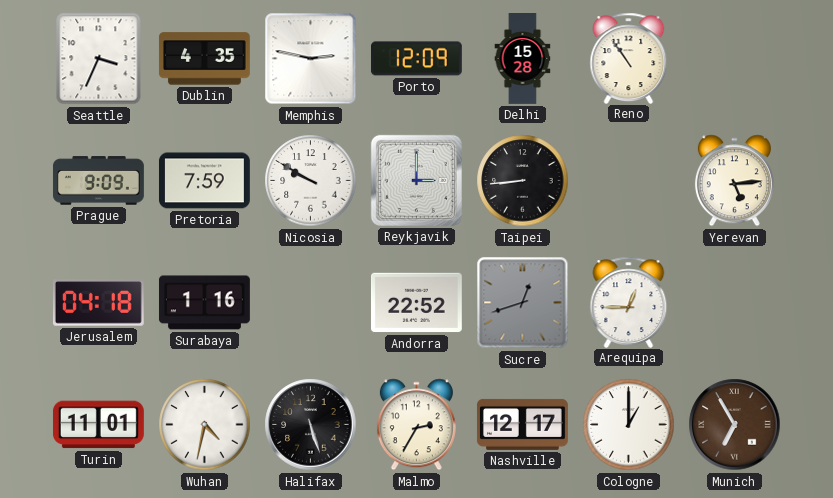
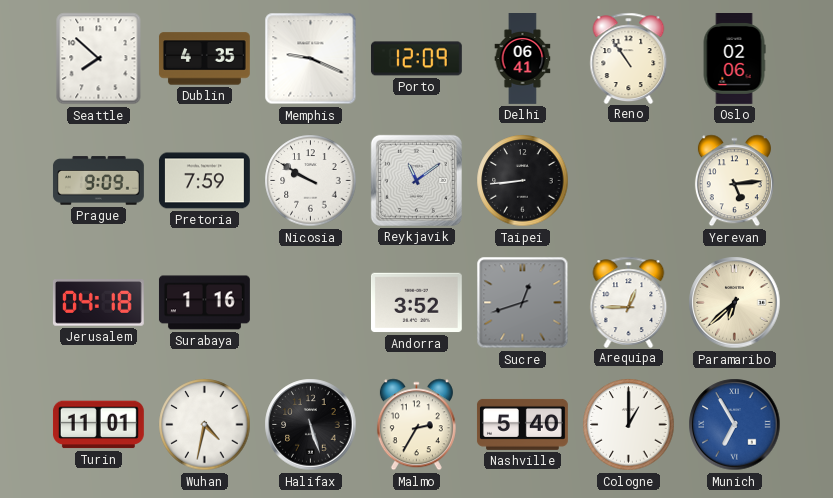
Seattle: 3:34 -> 7:52
Memphis: 2:47 -> 9:19
Delhi: 15:28 -> 06:41
Oslo: none -> 02:06
Reykjavik: 3:00 -> 11:09
Andorra: 22:52 -> 3:52
Paramaribo: none -> 6:38
Nashville: 12:17 -> 5:40
Munich dial: brown -> blue
